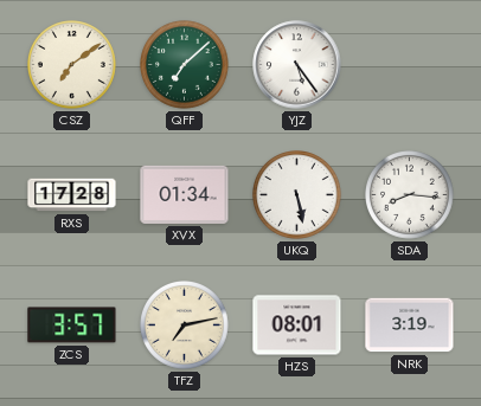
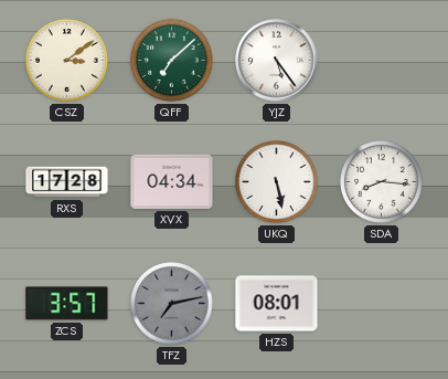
CSZ: 7:09 -> 3:09
XVX: 01:34 -> 04:34
TFZ dial: cream -> grey
NRK: 3:19 -> none
